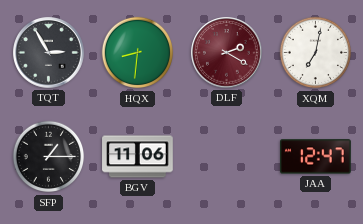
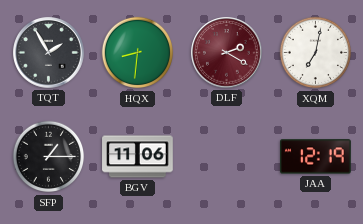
TQT: 2:55 -> 1:55
JAA: 12:47 -> 12:19
